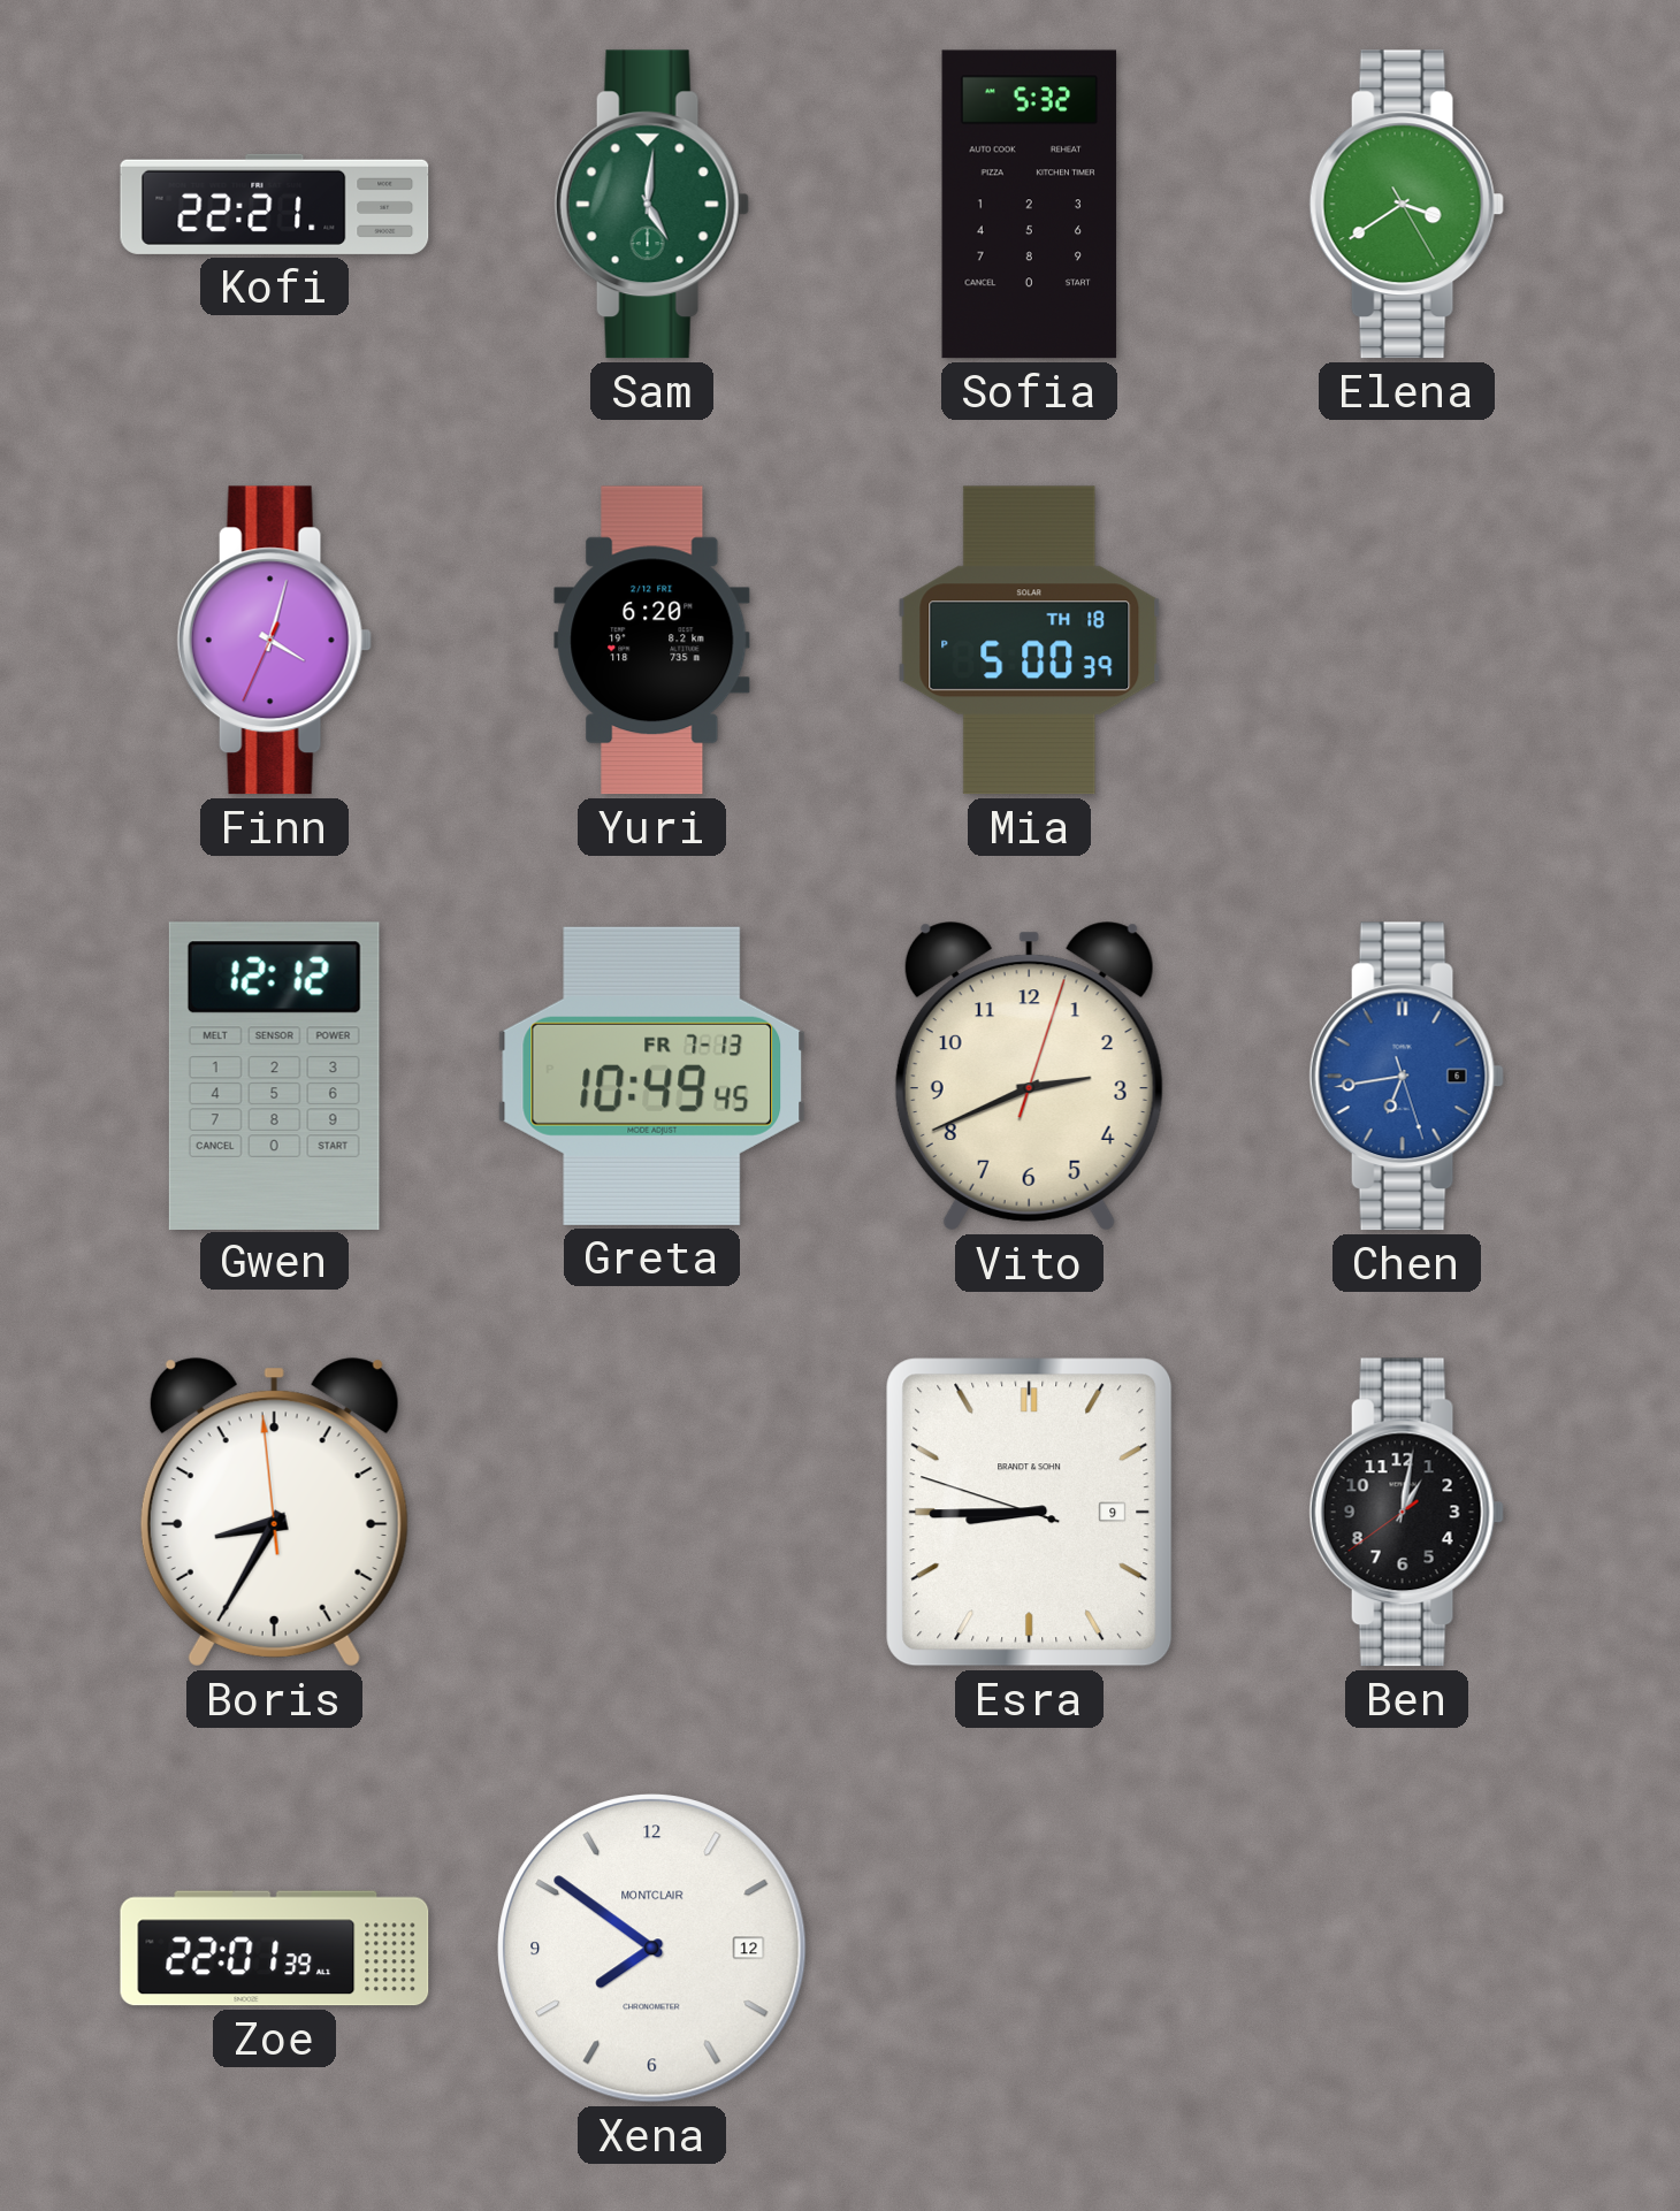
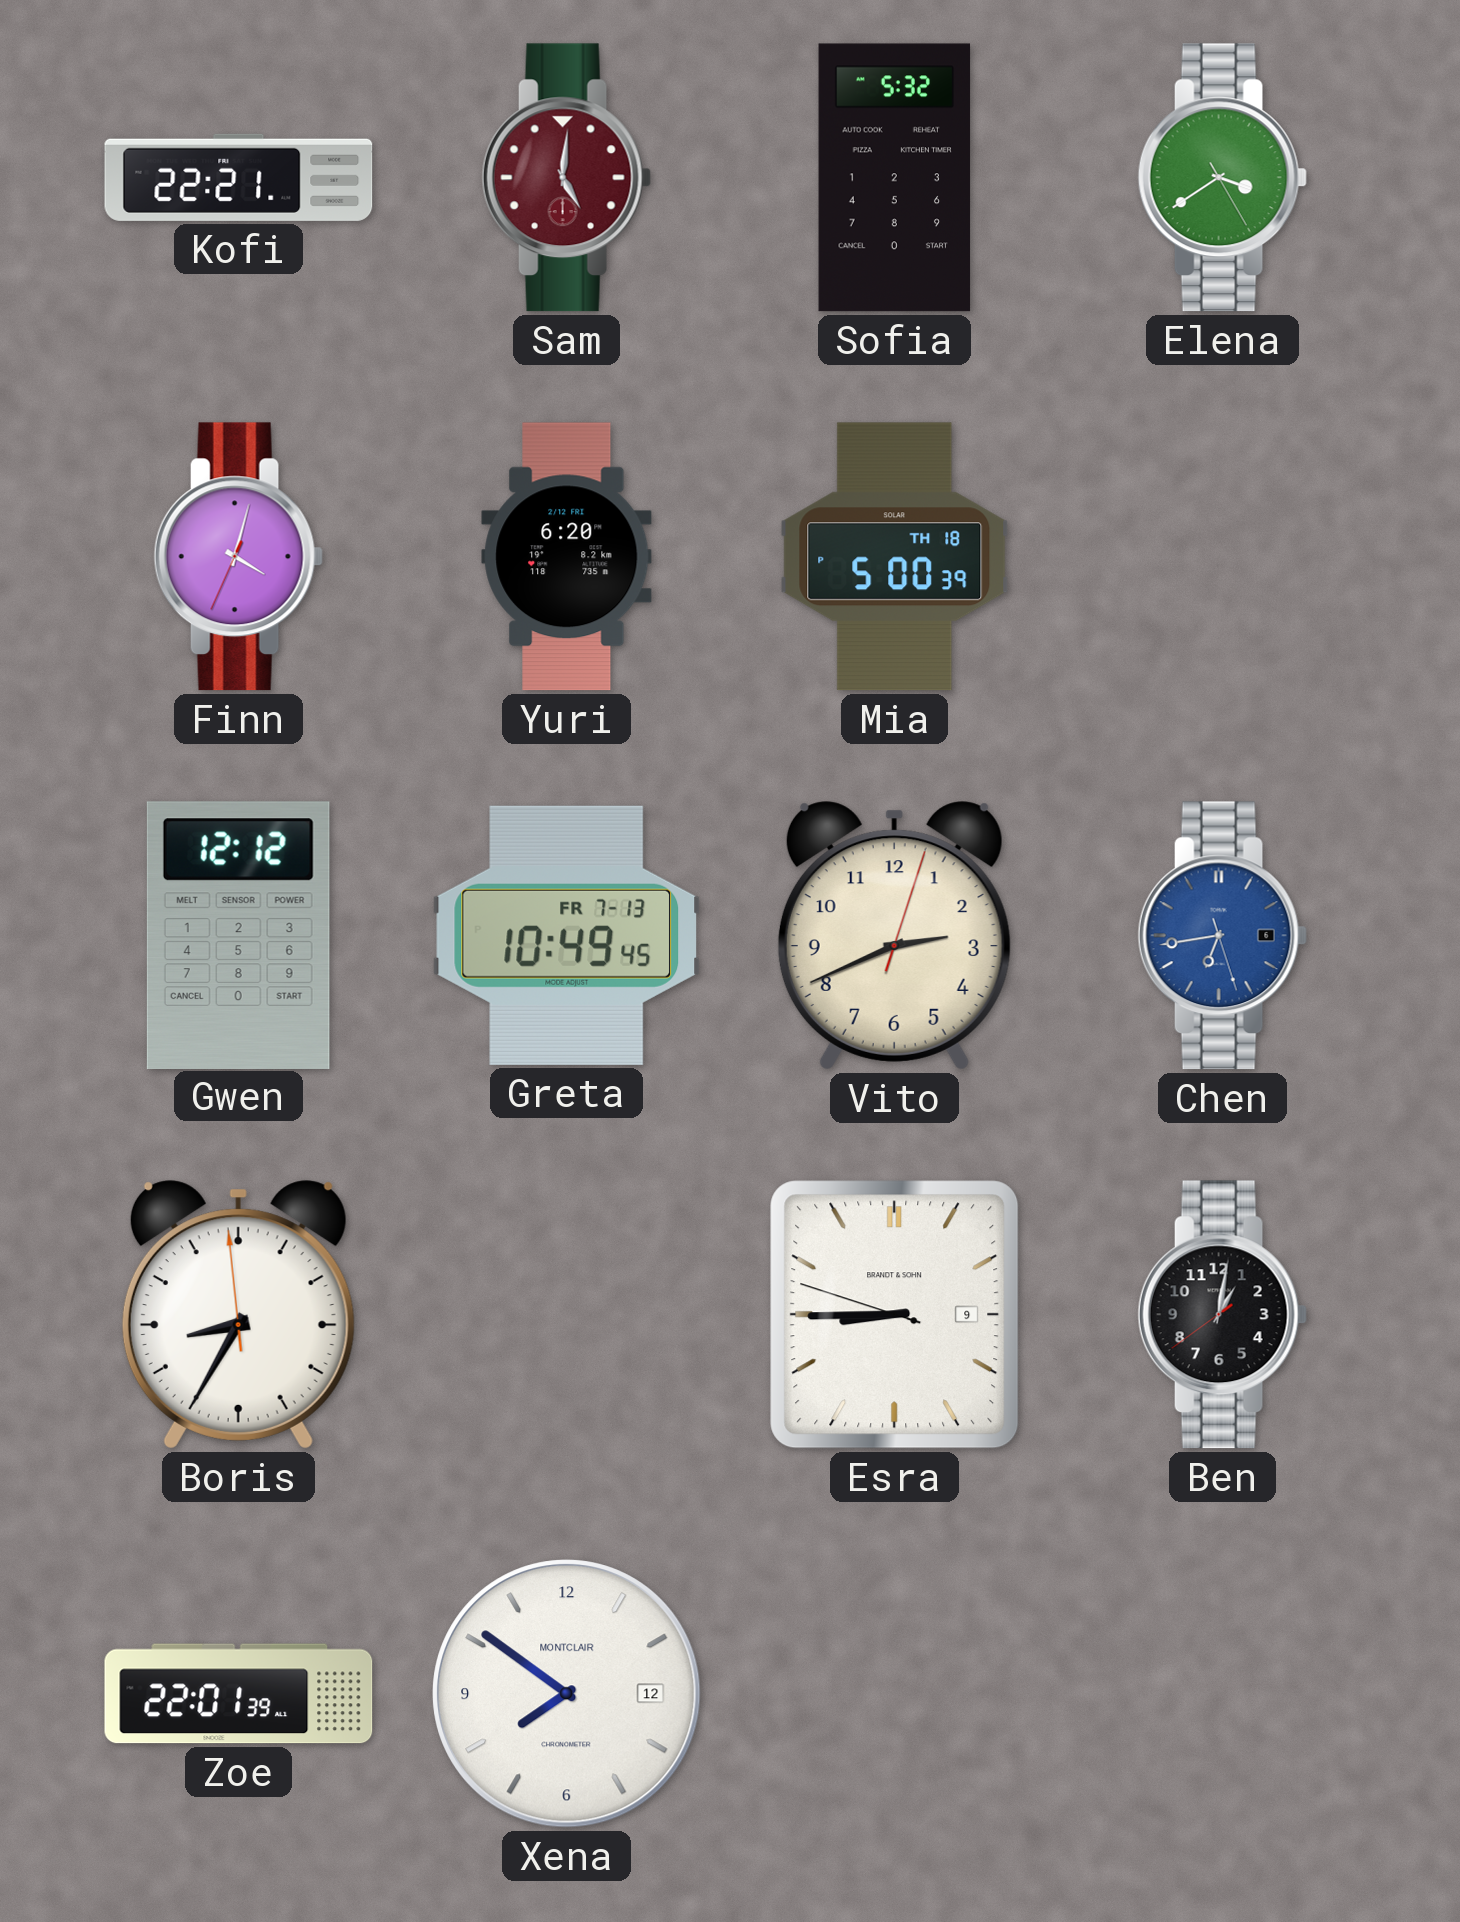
Sam dial: green -> burgundy
